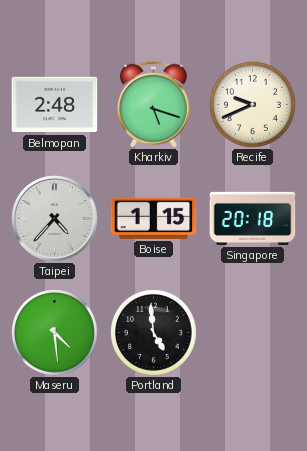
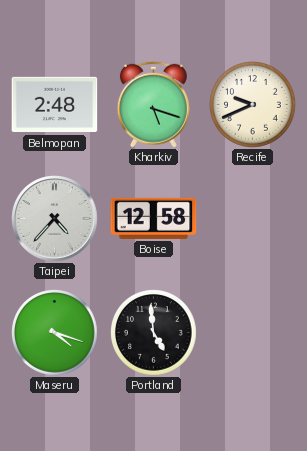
Boise: 1:15 -> 12:58
Singapore: 20:18 -> none
Maseru: 4:29 -> 4:18
